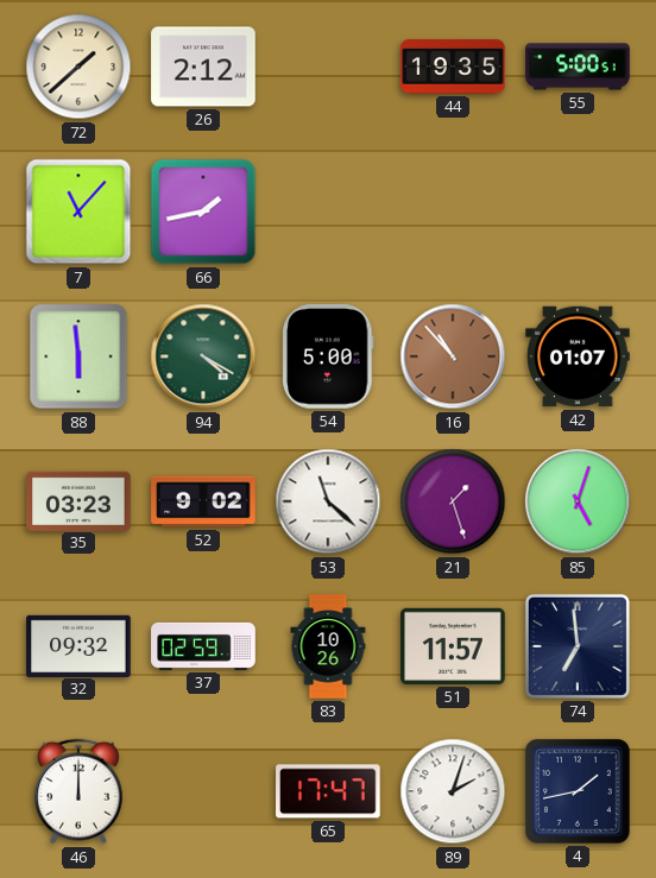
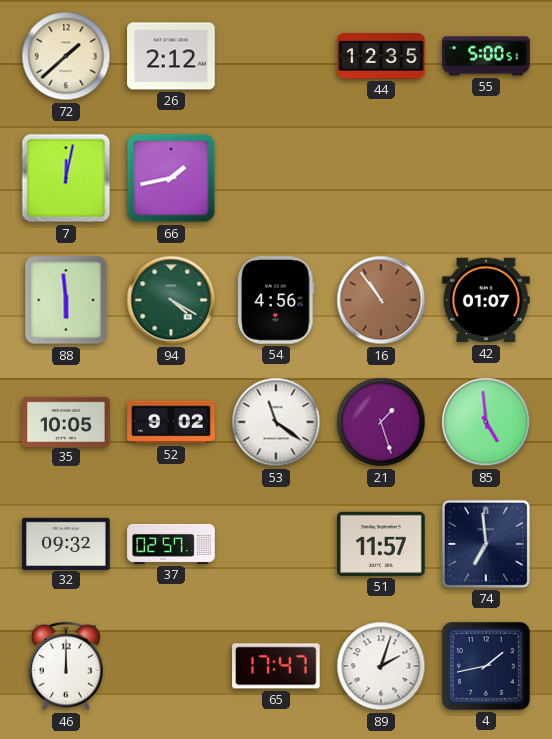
44: 19:35 -> 12:35
7: 11:07 -> 12:02
54: 5:00 -> 4:56
16: 10:53 -> 10:54
35: 03:23 -> 10:05
53: 11:22 -> 11:21
85: 5:03 -> 4:59
37: 02:59 -> 02:57
83: 10:26 -> none
